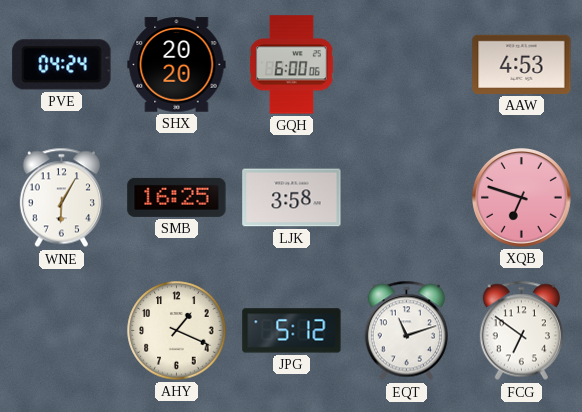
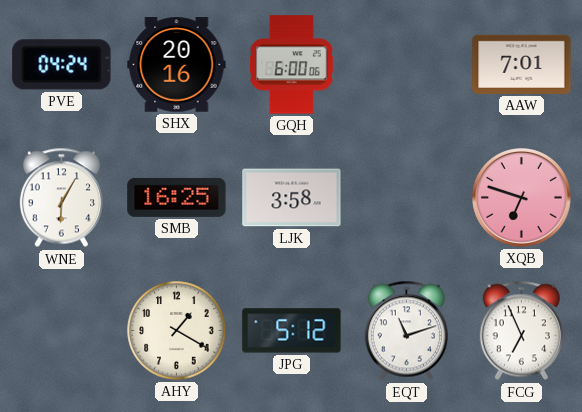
SHX: 20:20 -> 20:16
AAW: 4:53 -> 7:01
AHY: 1:19 -> 1:20
FCG: 6:51 -> 6:56
